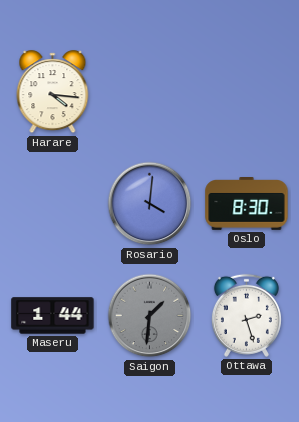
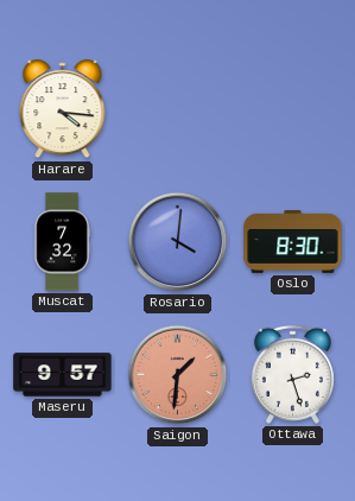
Muscat: none -> 7:32
Maseru: 1:44 -> 9:57
Saigon dial: grey -> salmon
